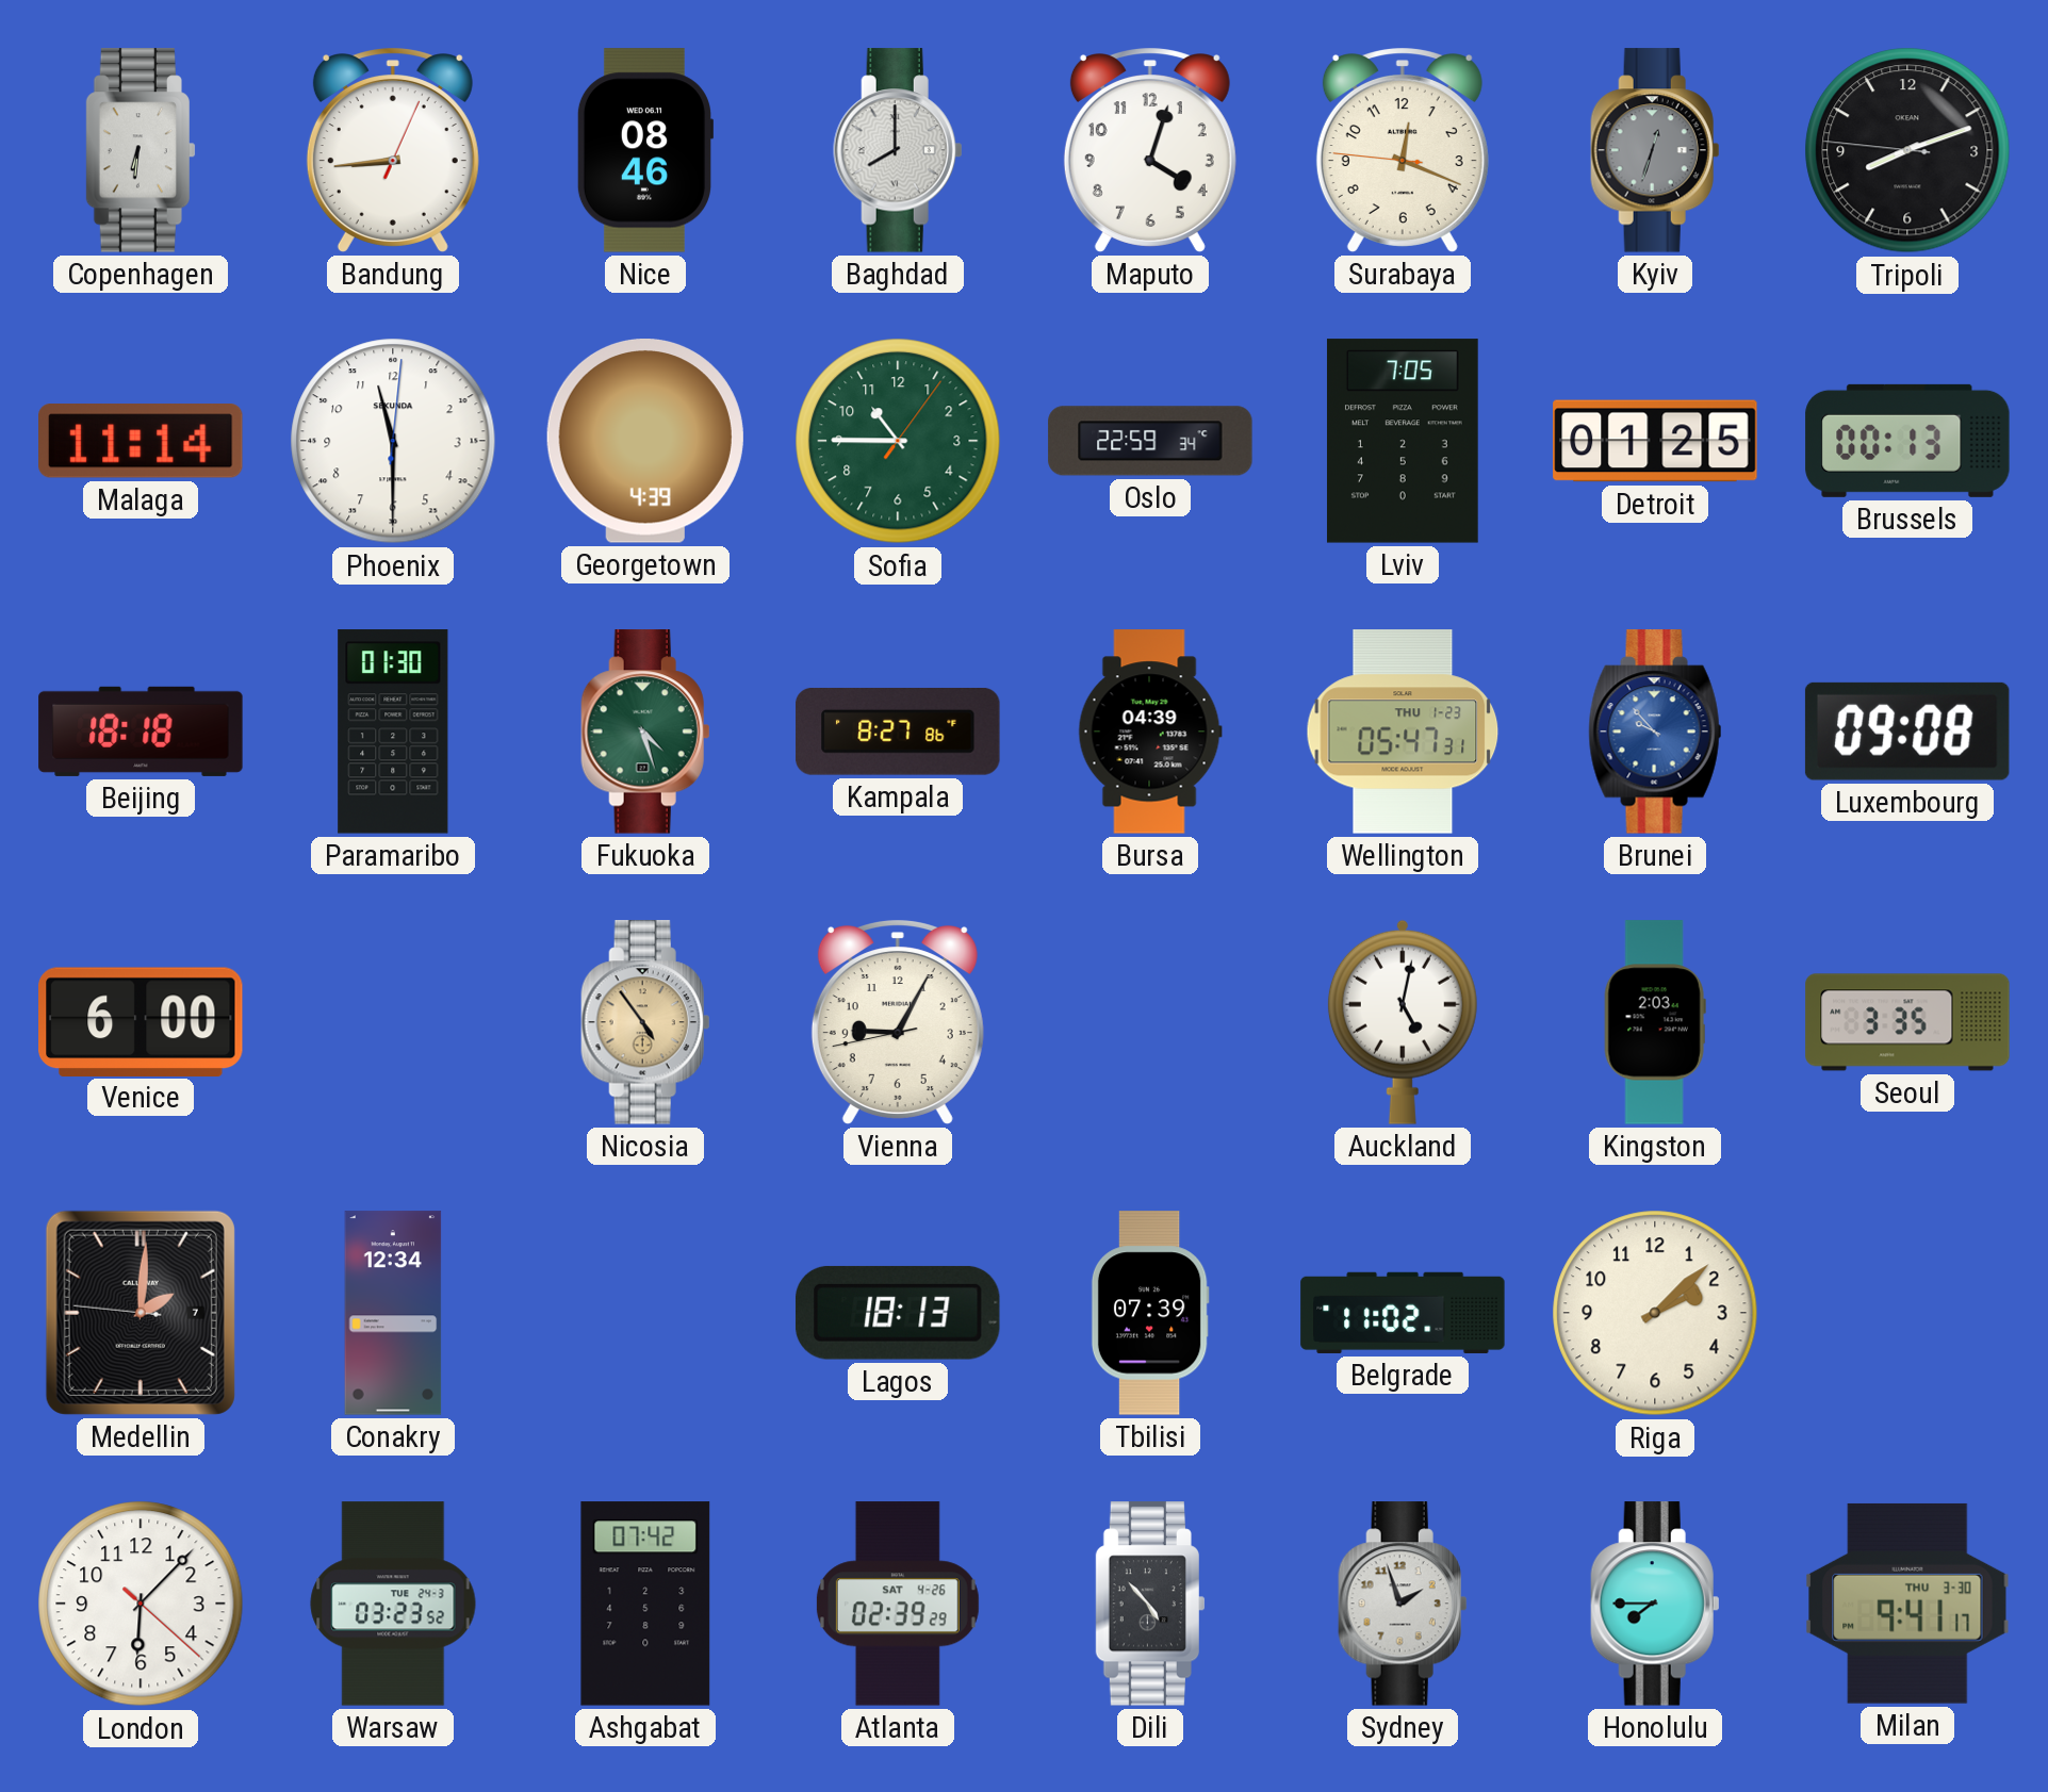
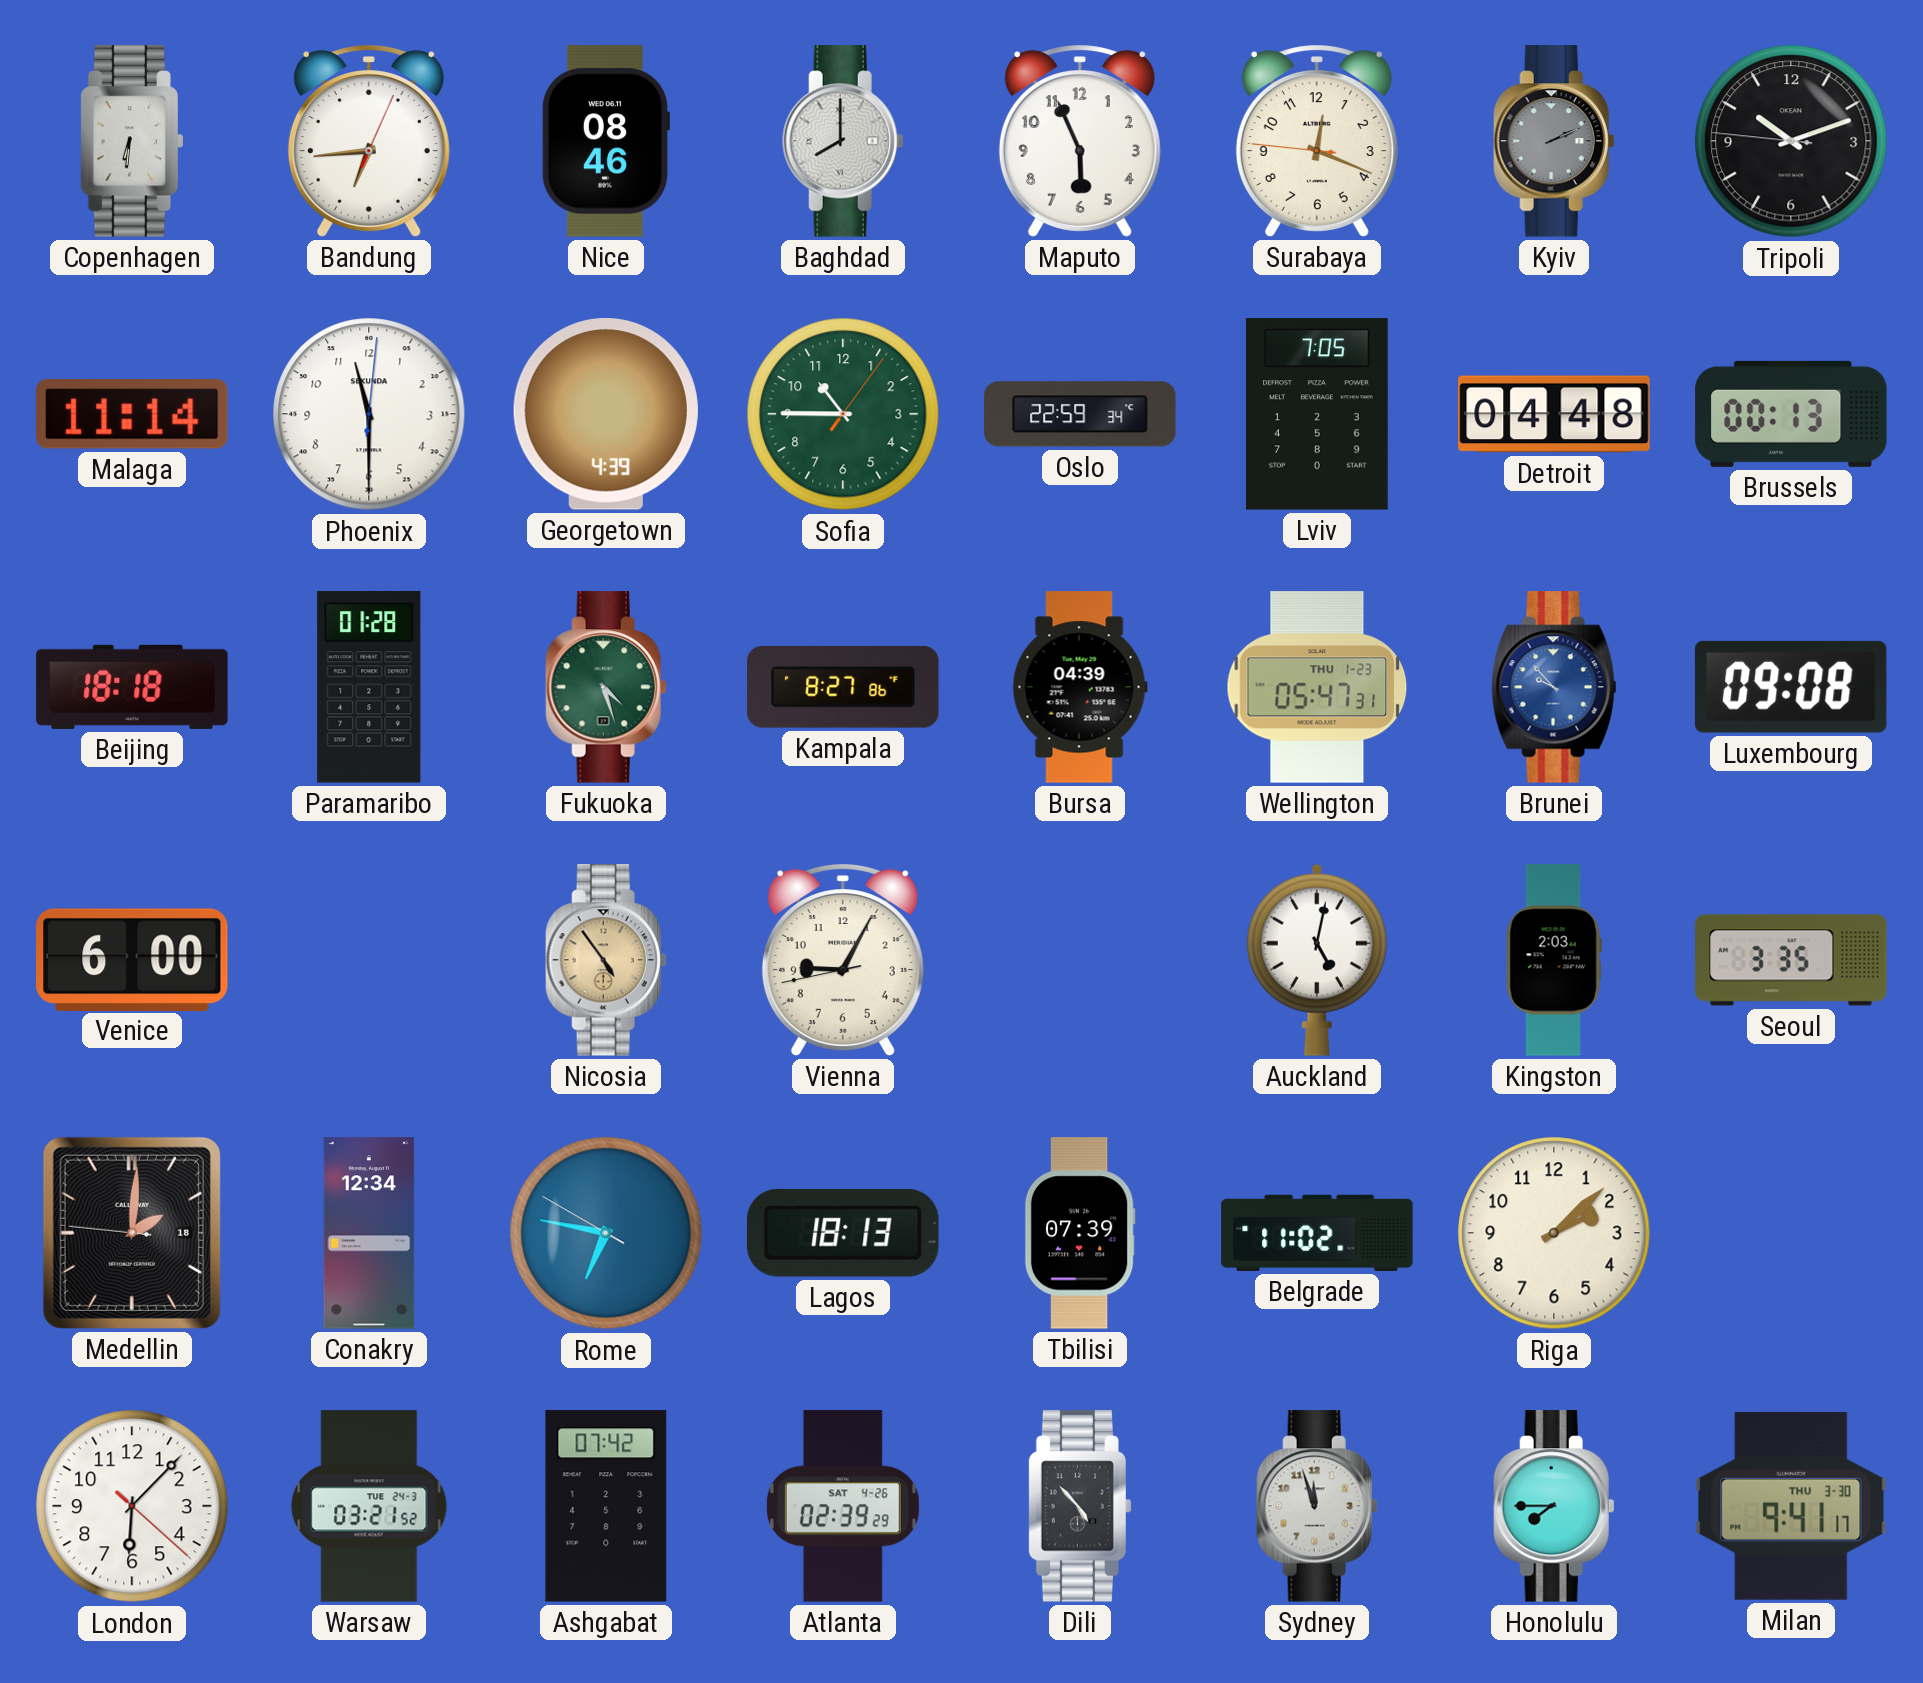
Bandung: 8:44 -> 6:44
Maputo: 4:03 -> 5:56
Kyiv: 12:33 -> 2:11
Tripoli: 8:11 -> 10:11
Detroit: 01:25 -> 04:48
Paramaribo: 01:30 -> 01:28
Medellin date: 7 -> 18
Rome: none -> 6:46
Warsaw: 03:23 -> 03:21
Sydney: 1:57 -> 11:57
